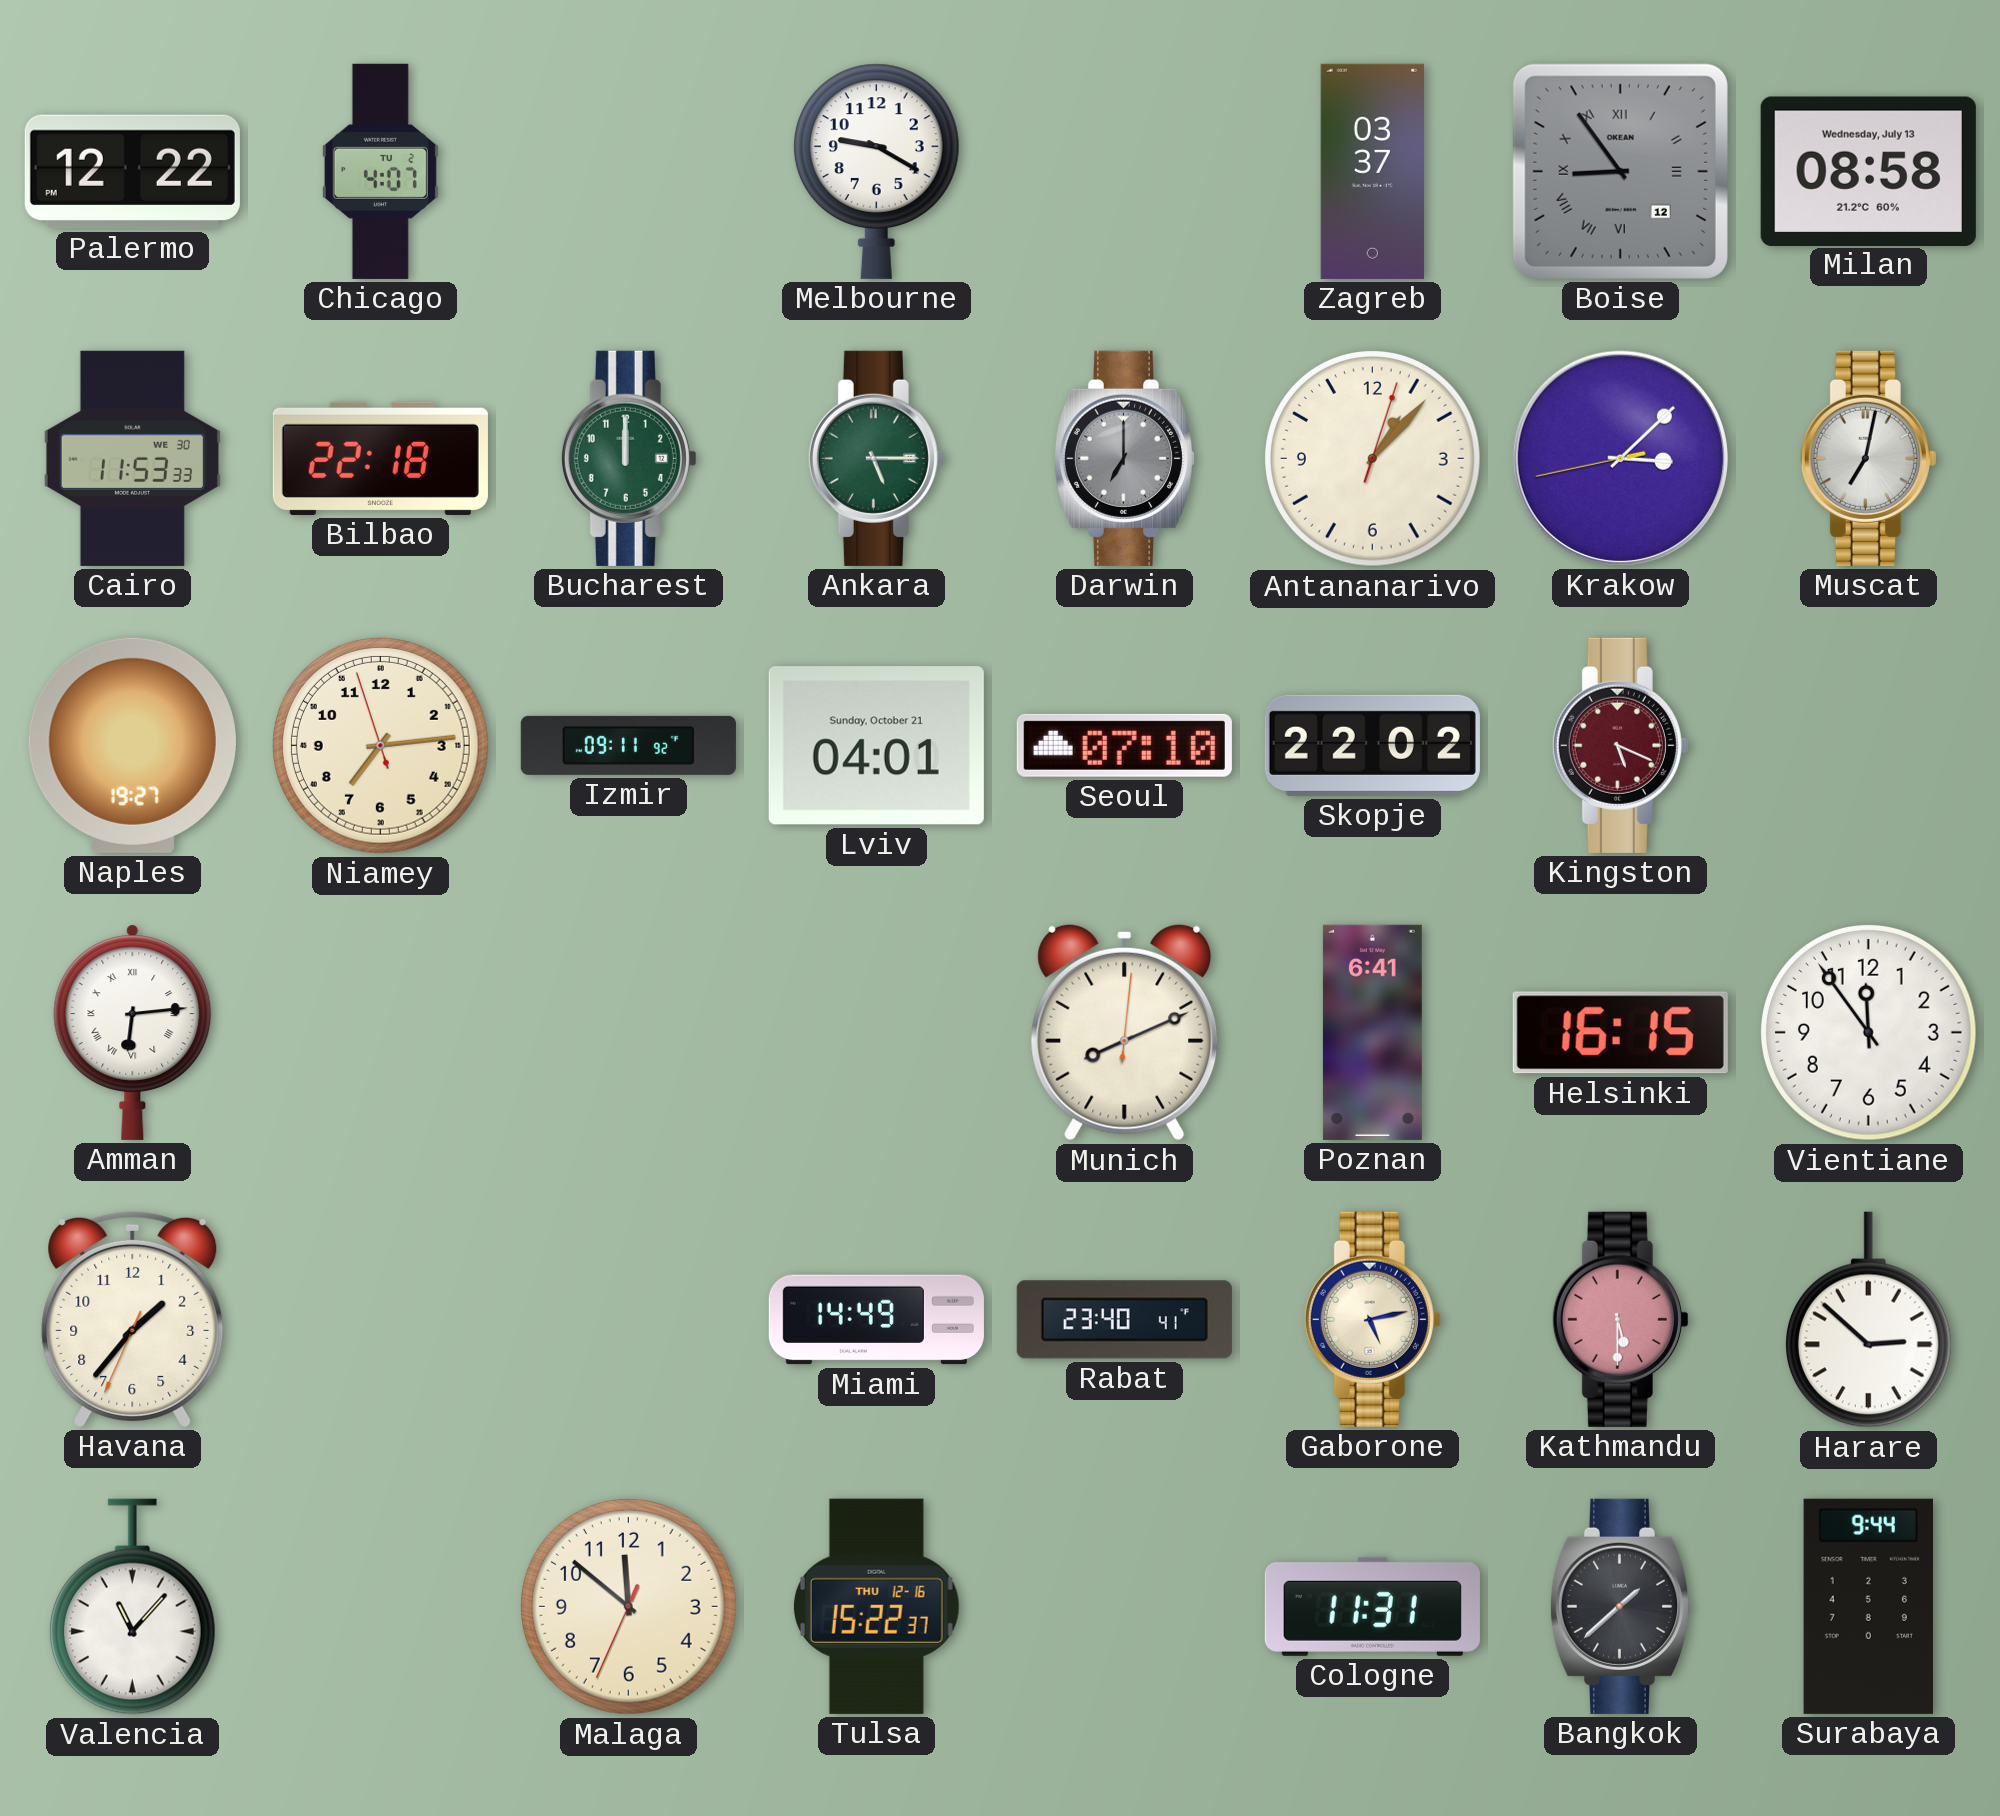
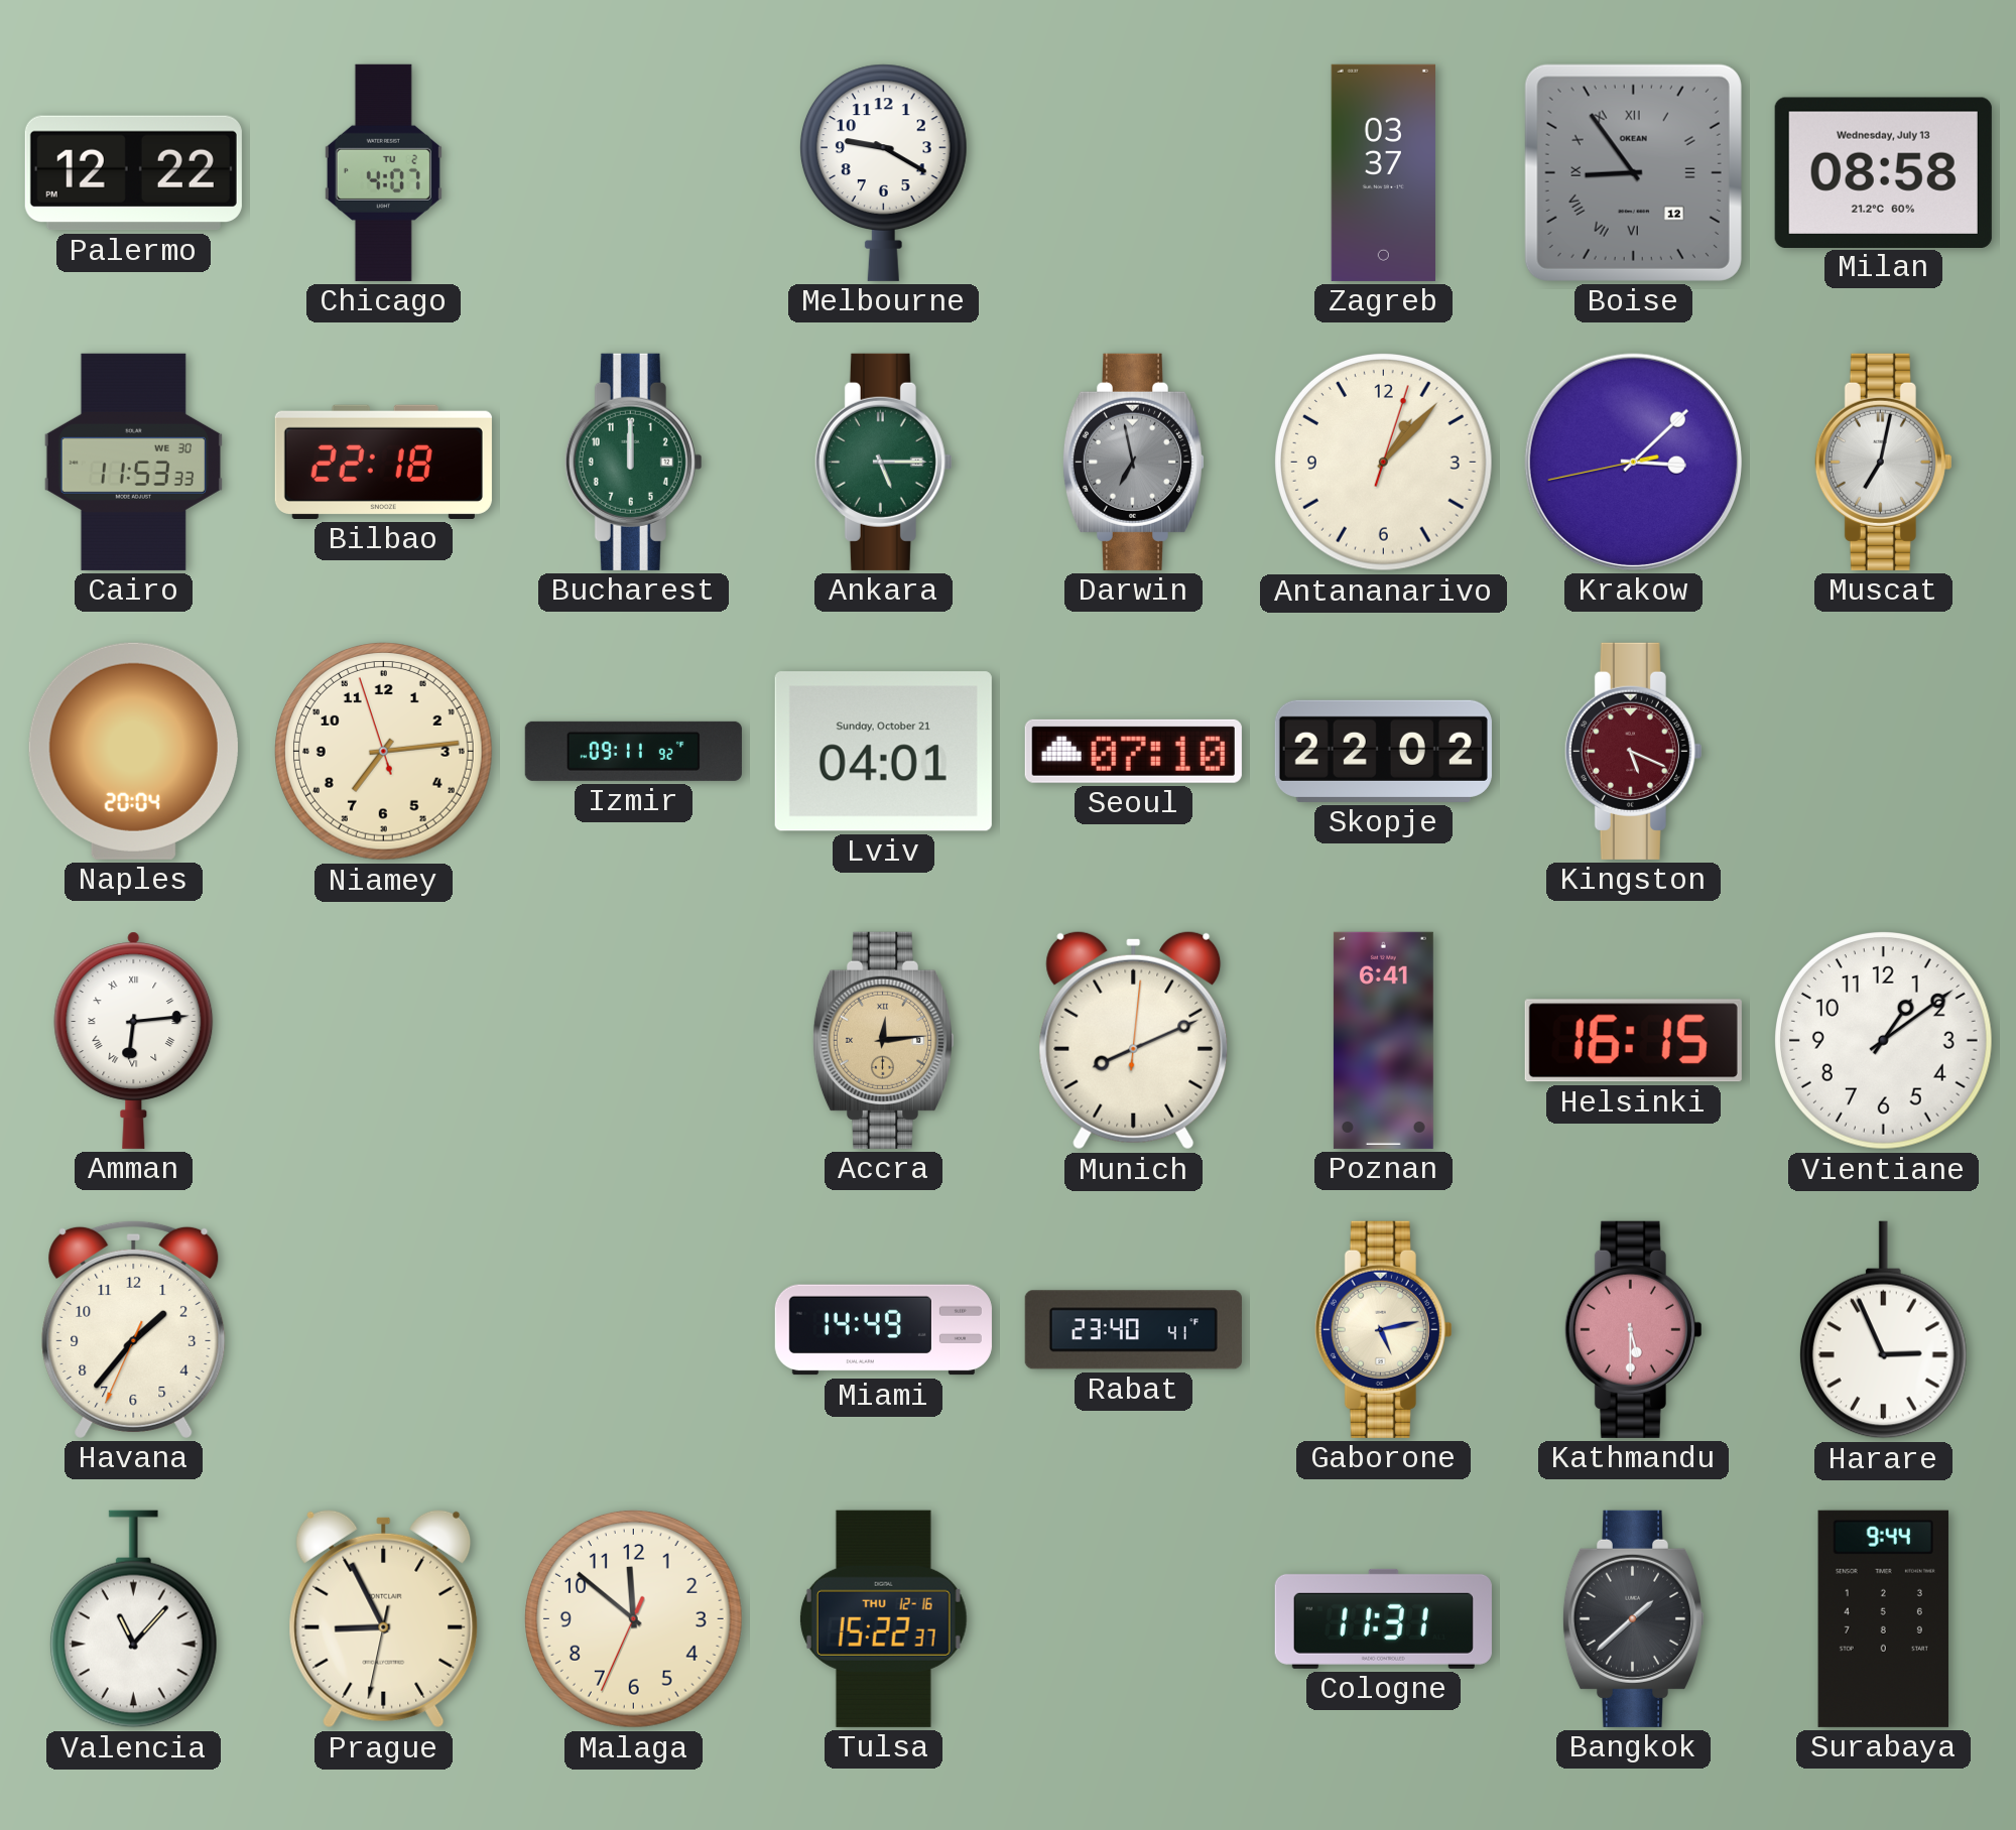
Darwin: 7:00 -> 6:58
Naples: 19:27 -> 20:04
Accra: none -> 12:14
Vientiane: 11:54 -> 1:09
Harare: 2:52 -> 2:56
Prague: none -> 8:55
